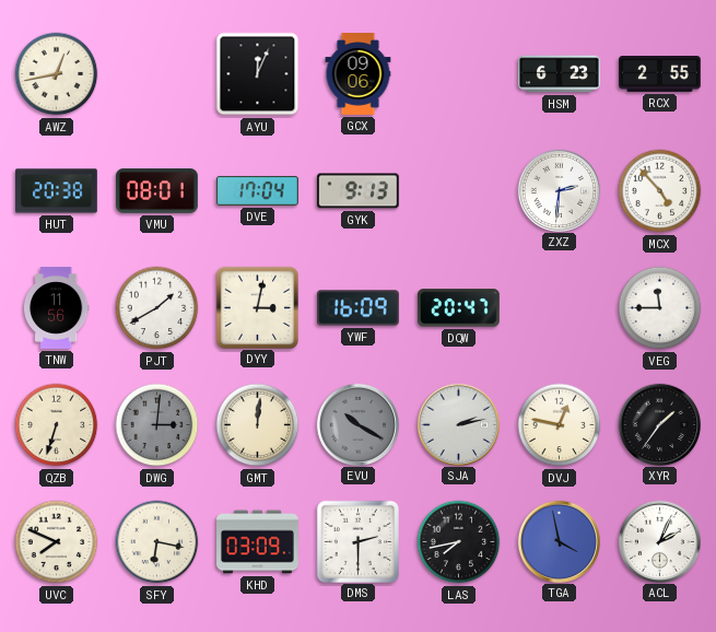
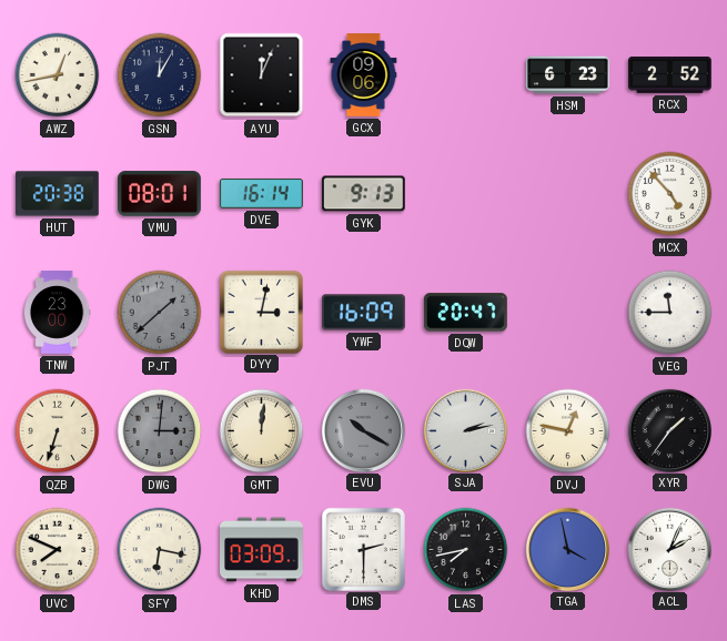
GSN: none -> 12:05
RCX: 2:55 -> 2:52
DVE: 17:04 -> 16:14
ZXZ: 2:31 -> none
TNW: 11:56 -> 23:00
PJT: 1:40 -> 1:38
PJT dial: white -> grey
